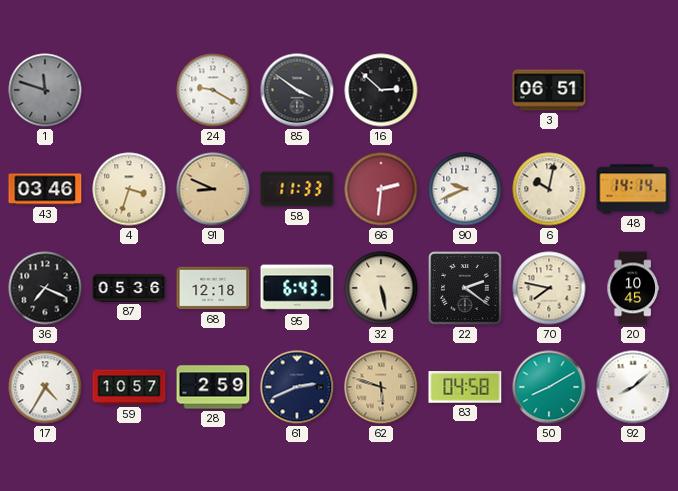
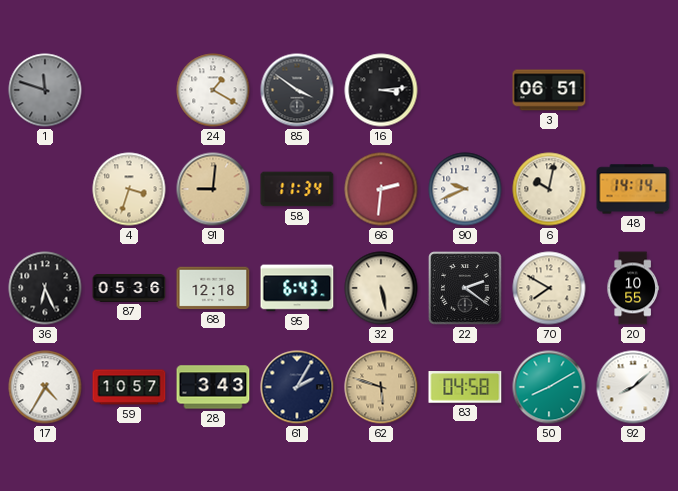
24: 9:20 -> 1:20
16: 2:52 -> 3:14
43: 03:46 -> none
91: 8:49 -> 9:01
58: 11:33 -> 11:34
36: 7:19 -> 6:26
70: 7:47 -> 7:50
20: 10:45 -> 10:55
28: 2:59 -> 3:43
61: 2:41 -> 2:05
